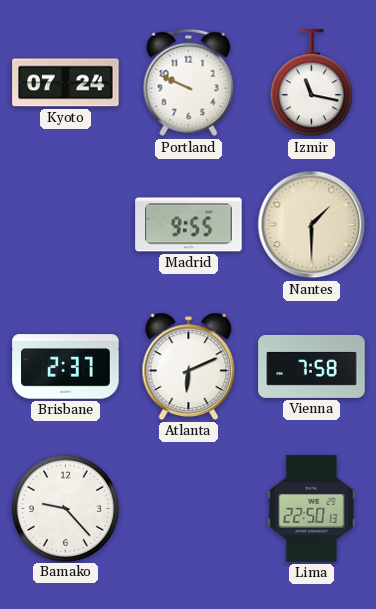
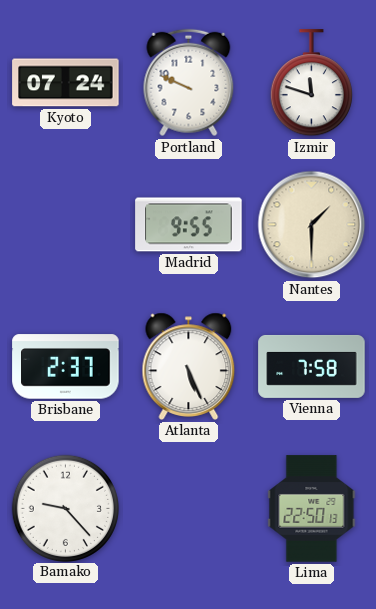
Izmir: 11:17 -> 11:48
Atlanta: 6:11 -> 5:26
